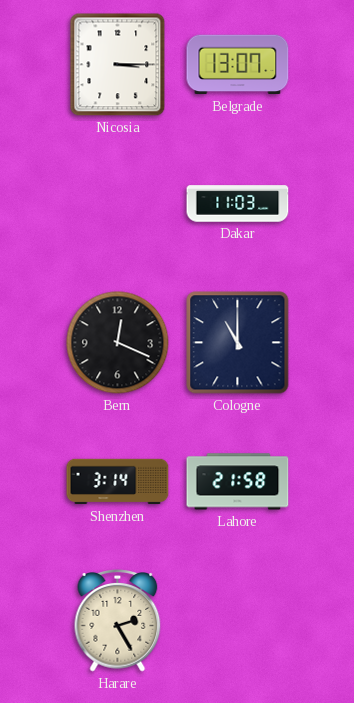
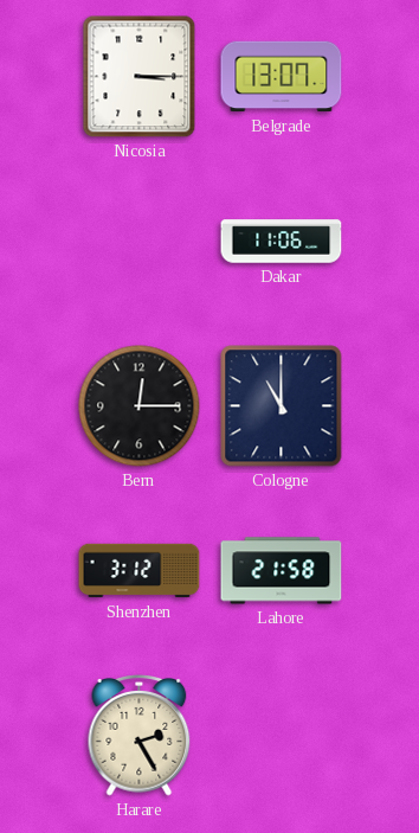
Dakar: 11:03 -> 11:06
Bern: 12:19 -> 12:15
Shenzhen: 3:14 -> 3:12
